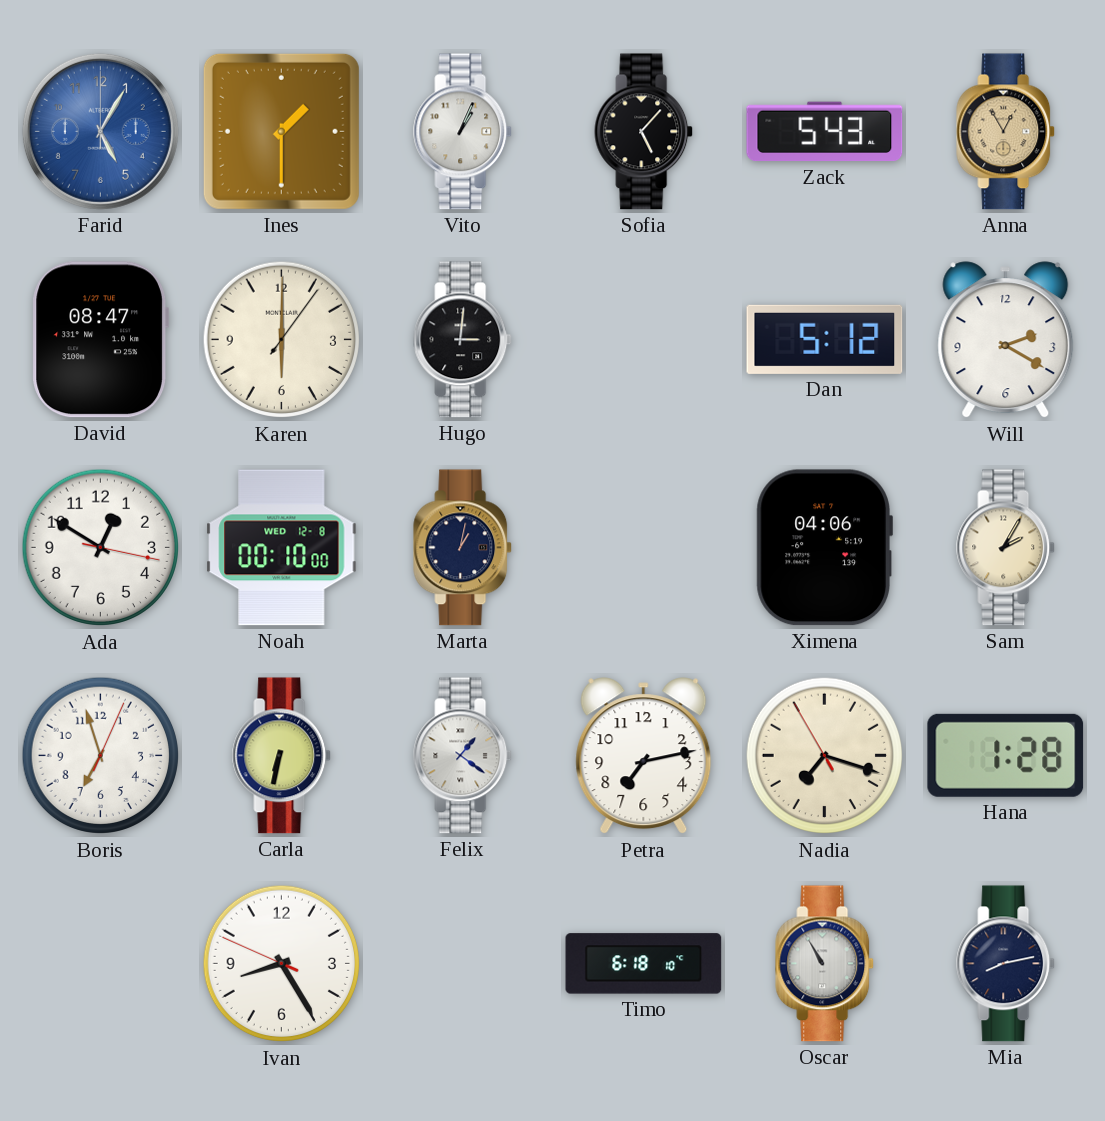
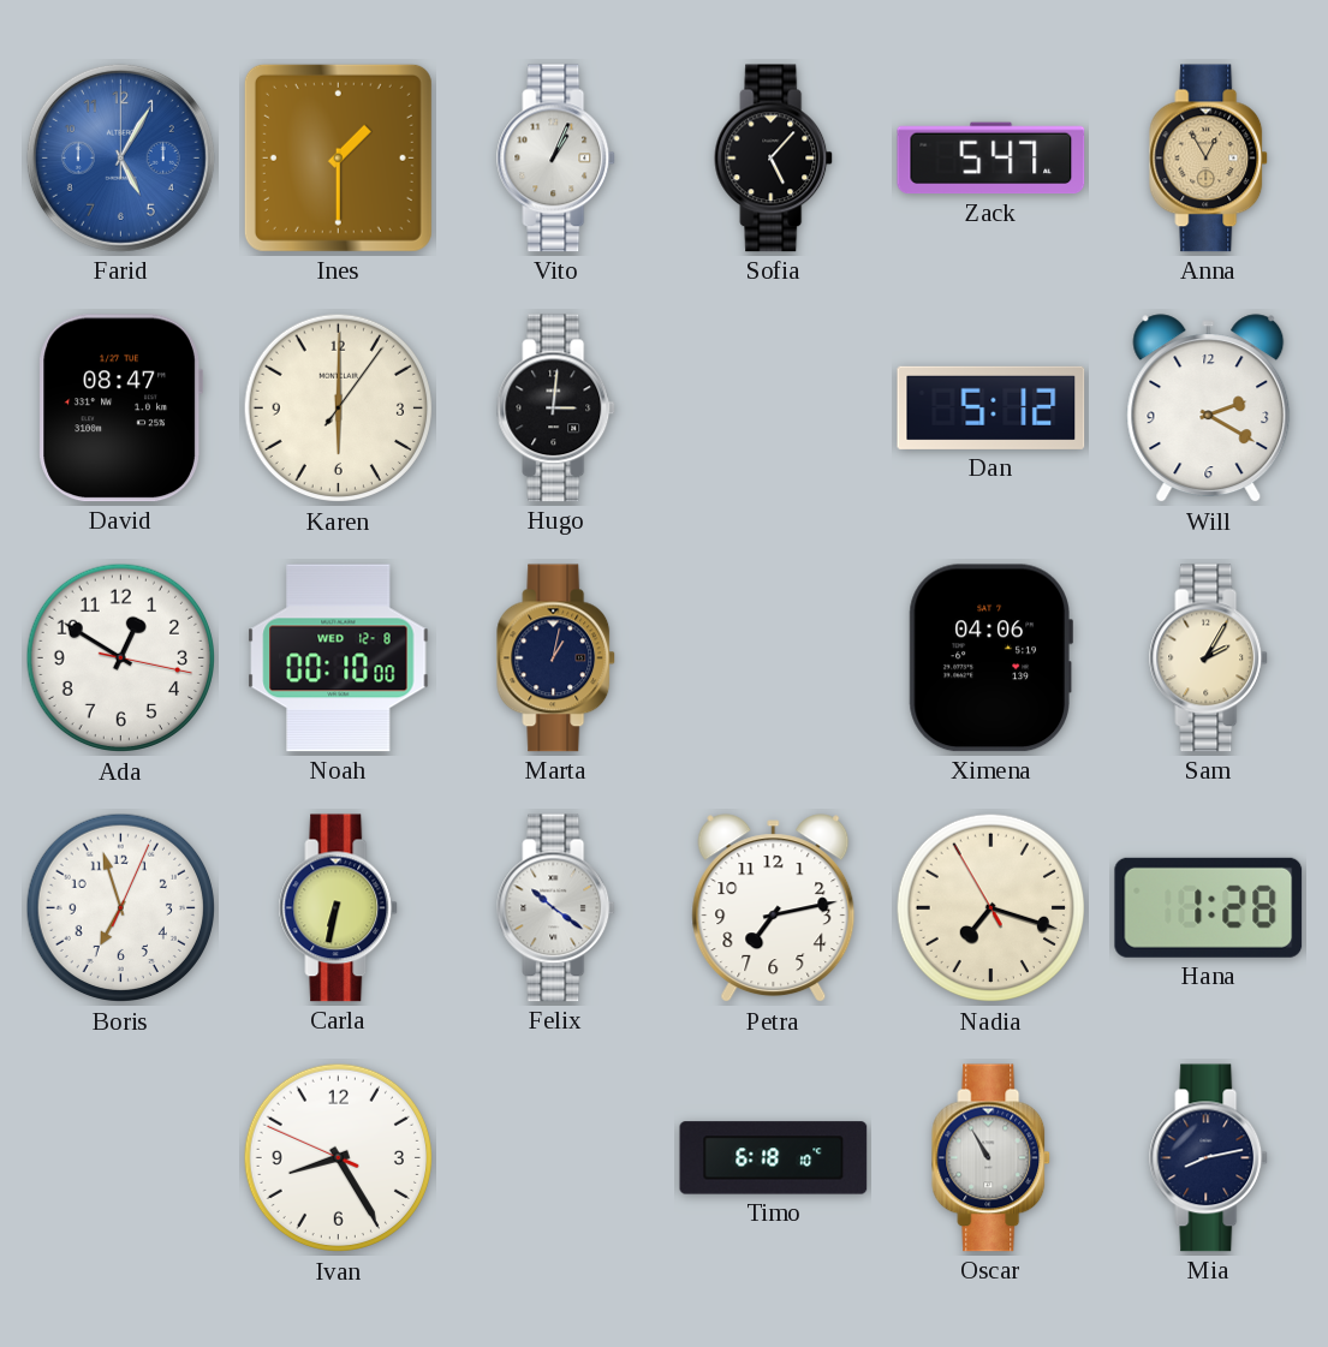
Zack: 5:43 -> 5:47
Felix: 1:21 -> 10:21
